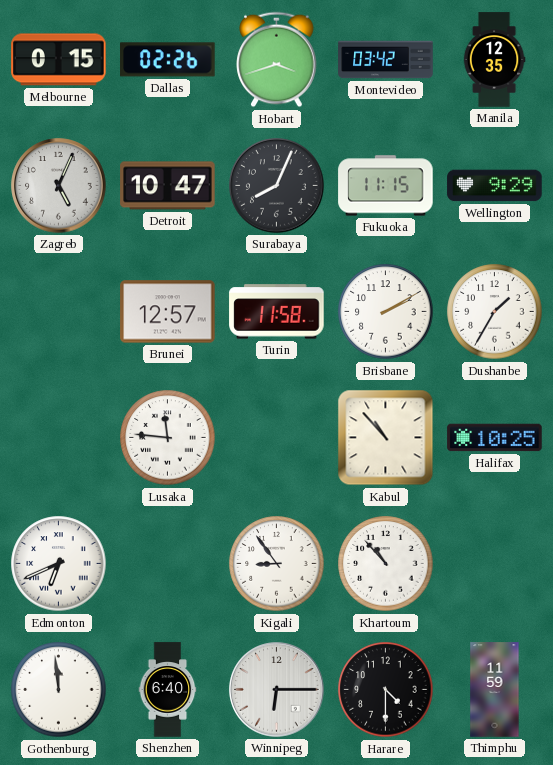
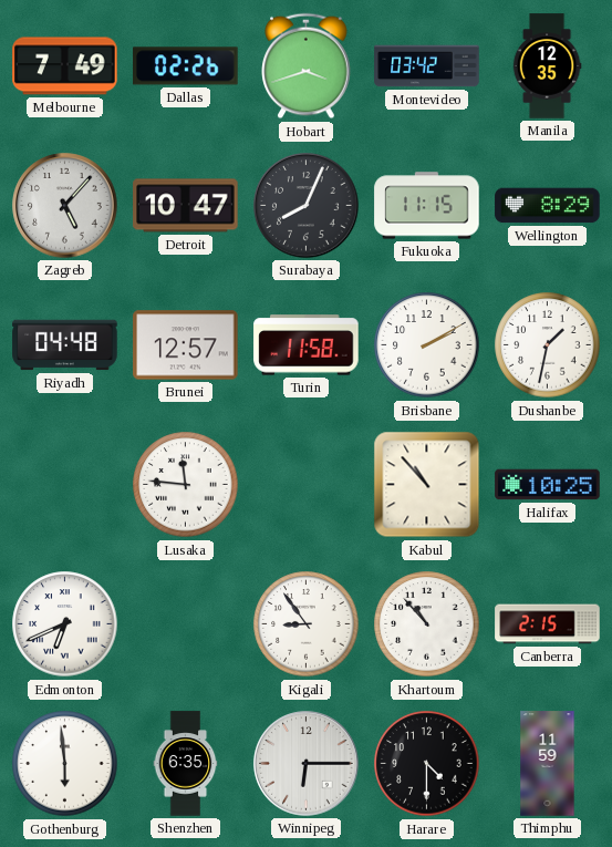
Melbourne: 0:15 -> 7:49
Zagreb: 5:04 -> 5:07
Wellington: 9:29 -> 8:29
Riyadh: none -> 04:48
Dushanbe: 1:35 -> 1:32
Canberra: none -> 2:15
Gothenburg: 11:59 -> 5:59
Shenzhen: 6:40 -> 6:35
